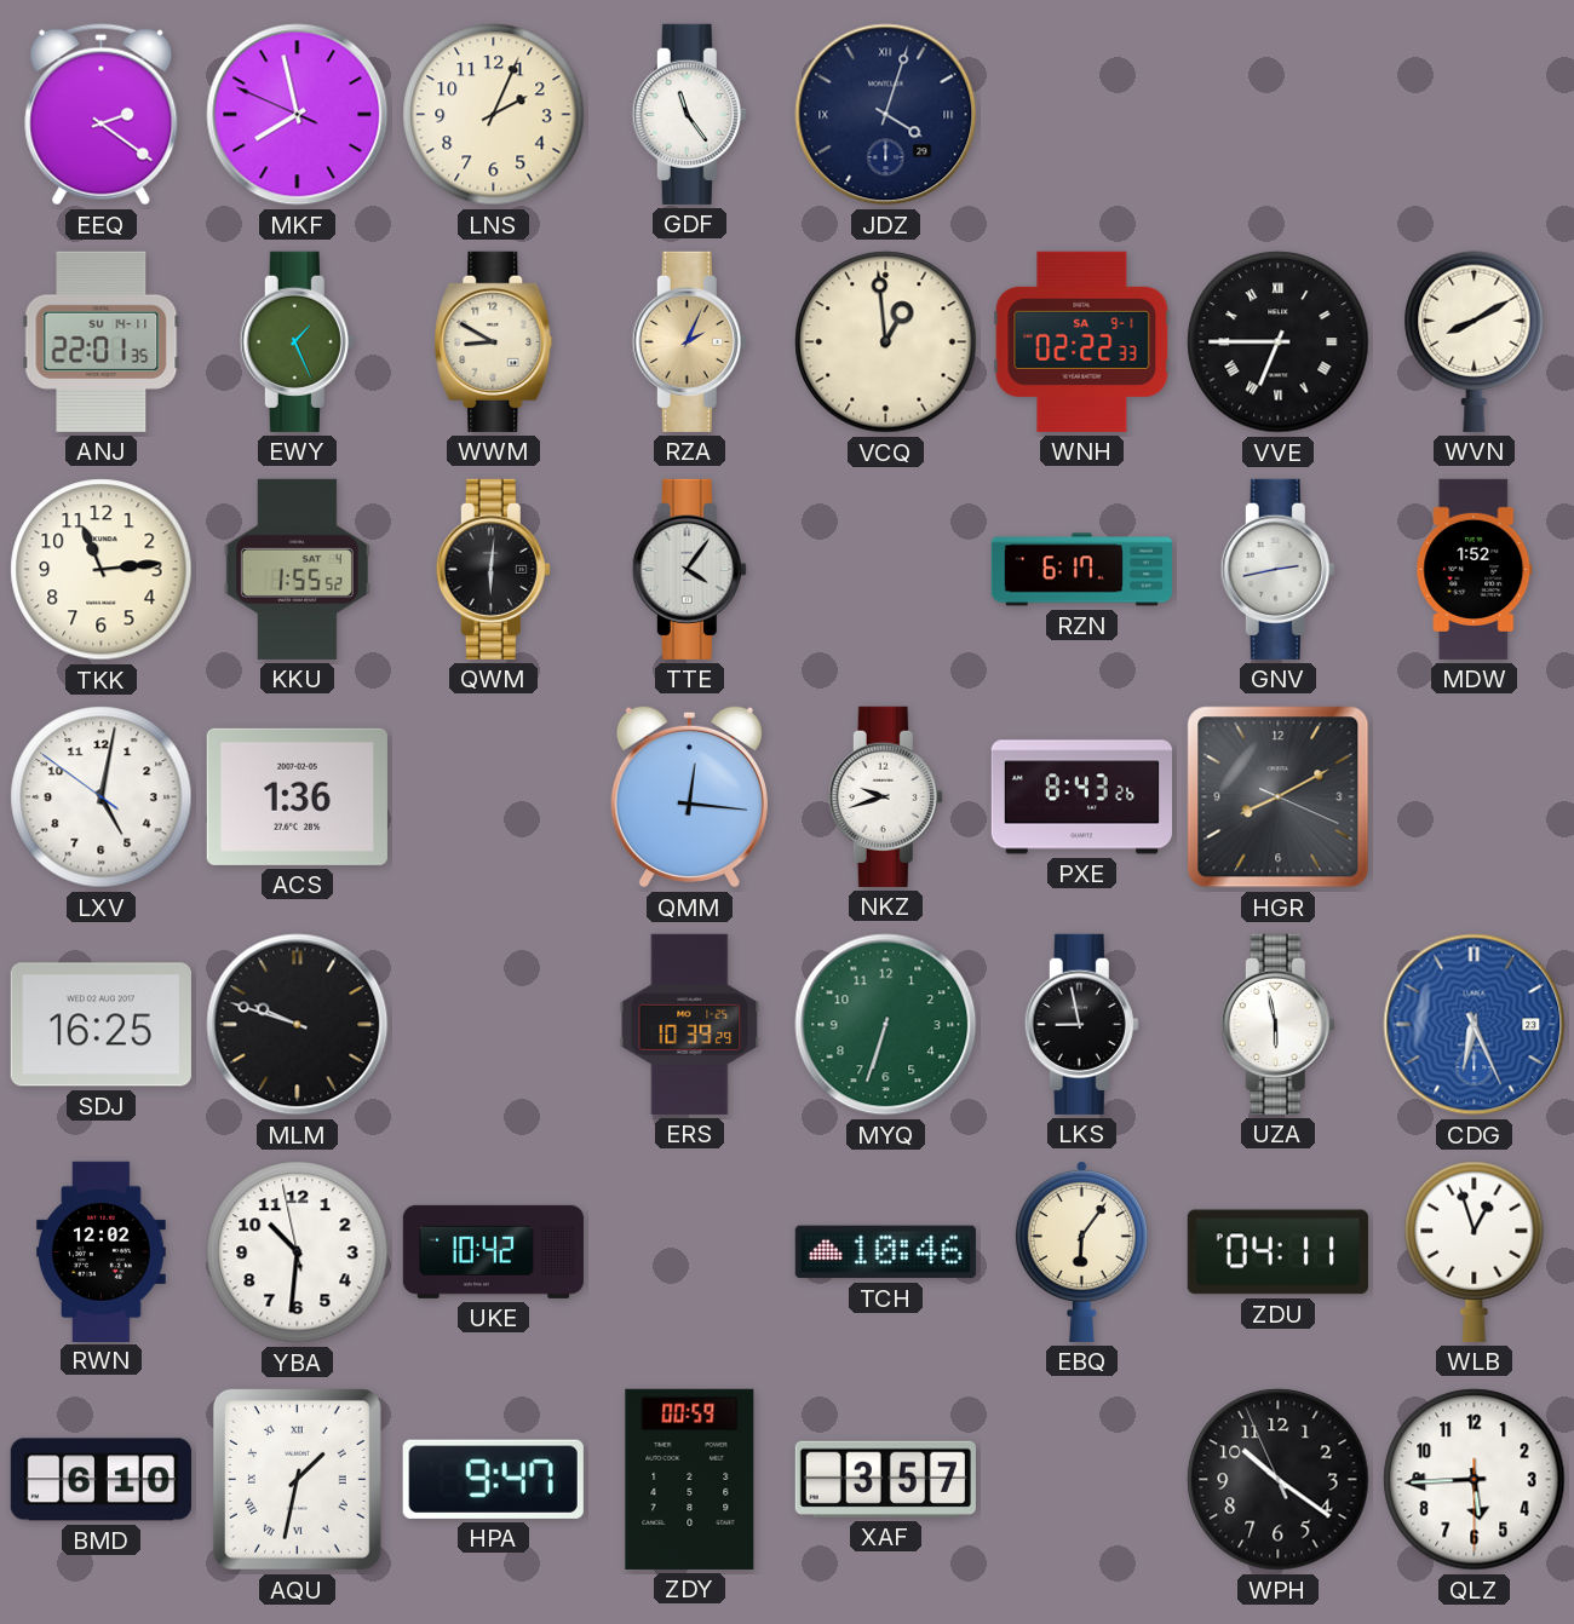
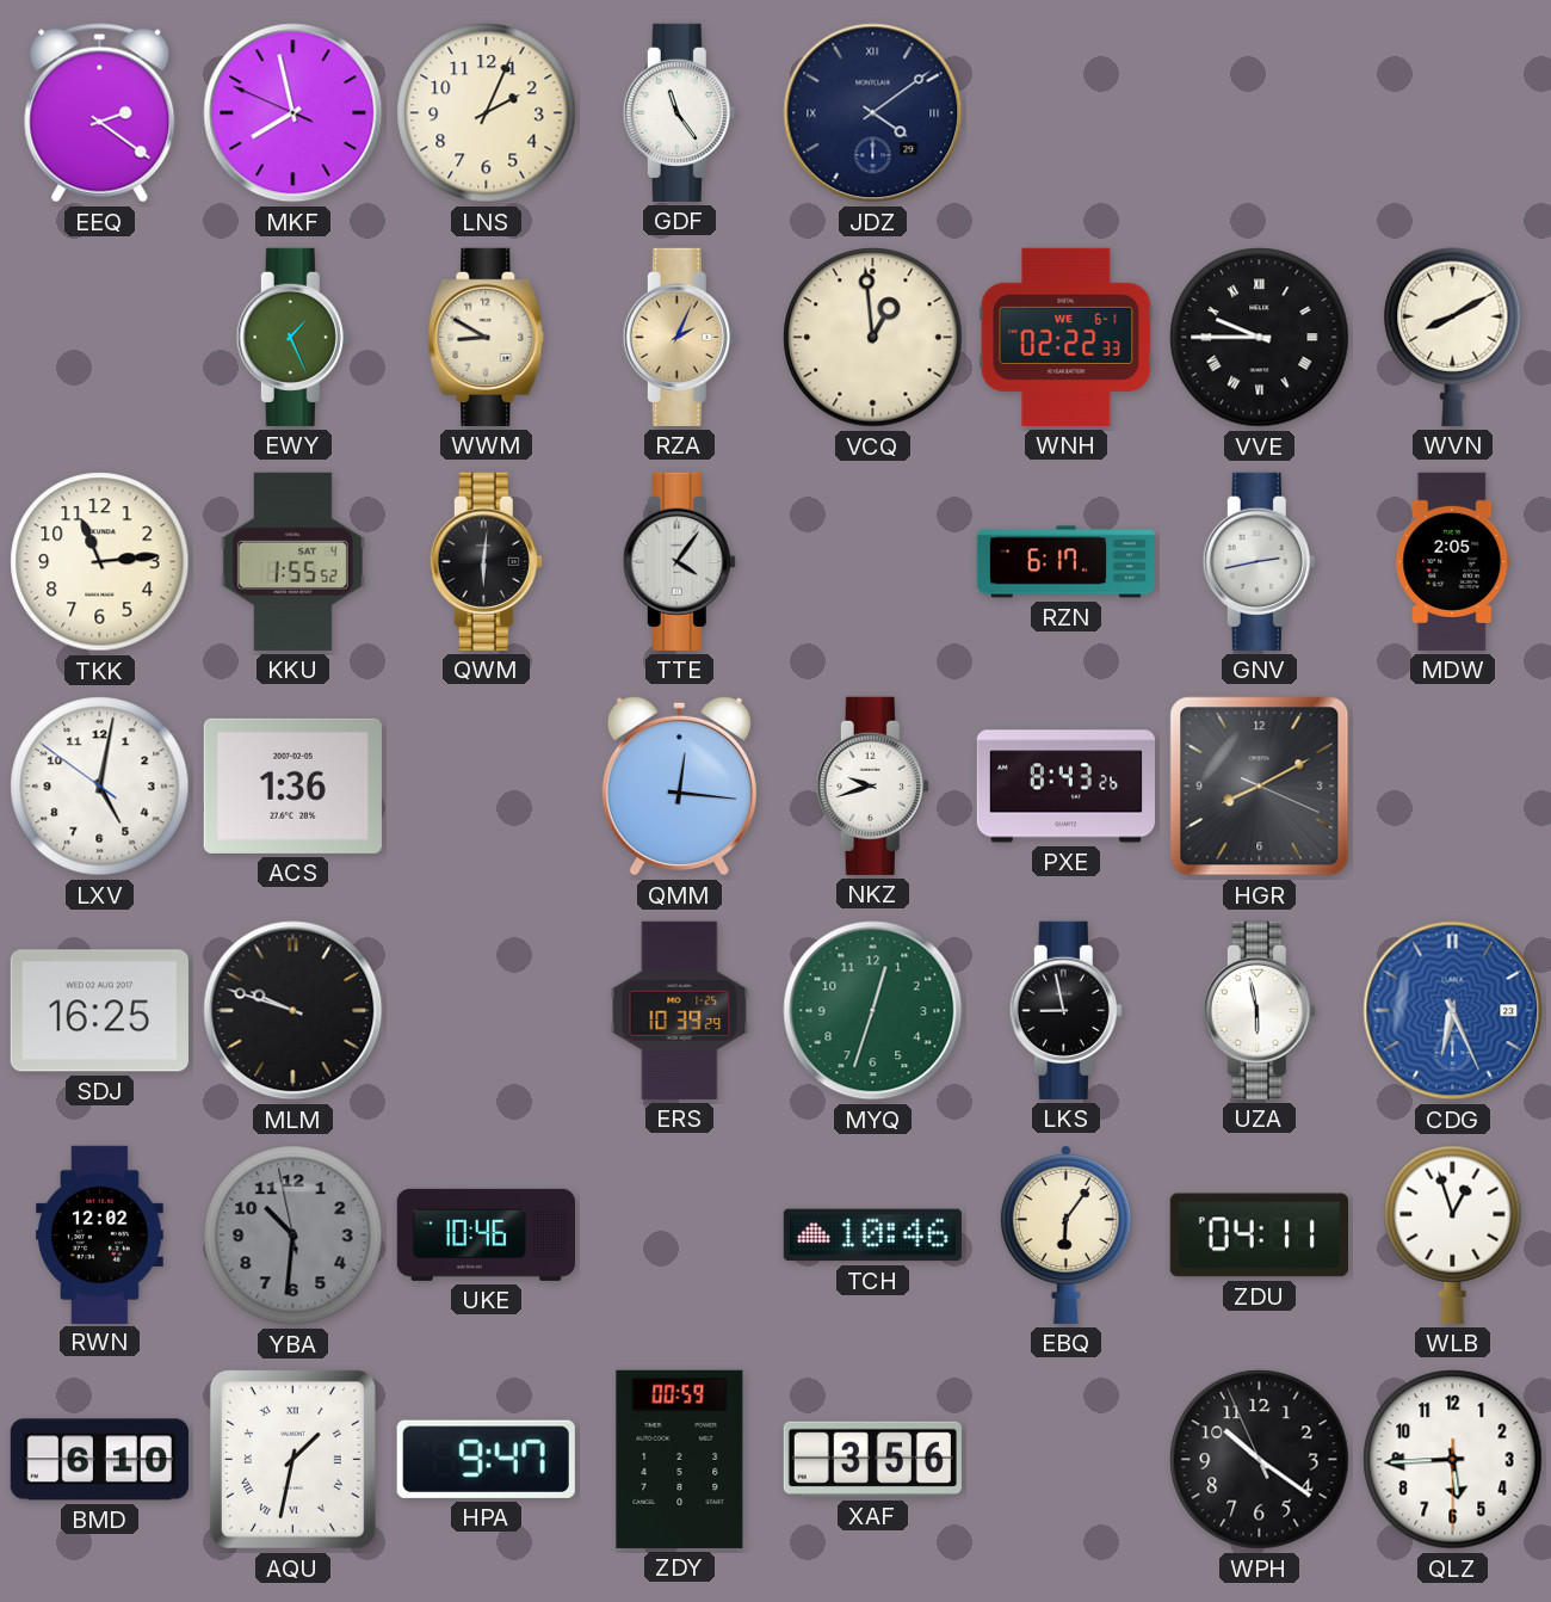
JDZ: 4:03 -> 4:09
ANJ: 22:01 -> none
WNH date: SA 9-1 -> WE 6-1
VVE: 6:45 -> 9:45
MDW: 1:52 -> 2:05
MYQ: 6:33 -> 12:33
YBA dial: white -> grey
UKE: 10:42 -> 10:46
XAF: 3:57 -> 3:56
